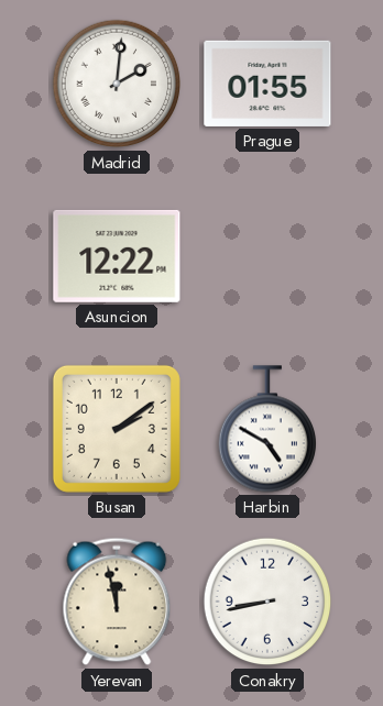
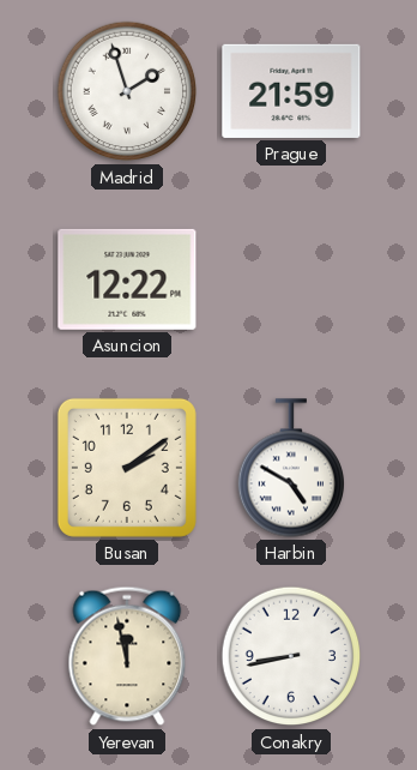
Madrid: 2:01 -> 1:57
Prague: 01:55 -> 21:59
